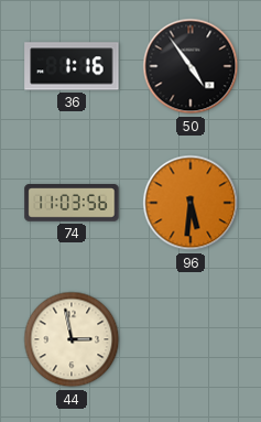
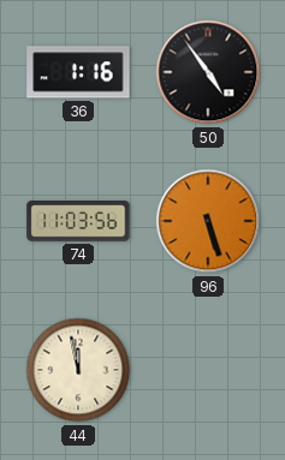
96: 5:31 -> 5:27
44: 2:58 -> 11:58
